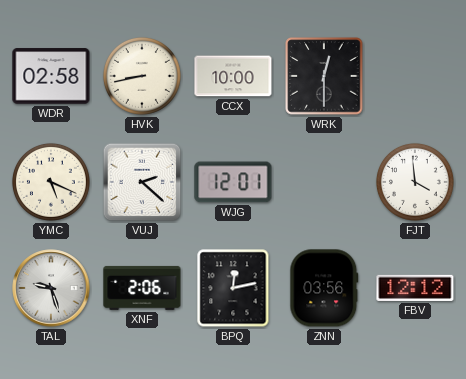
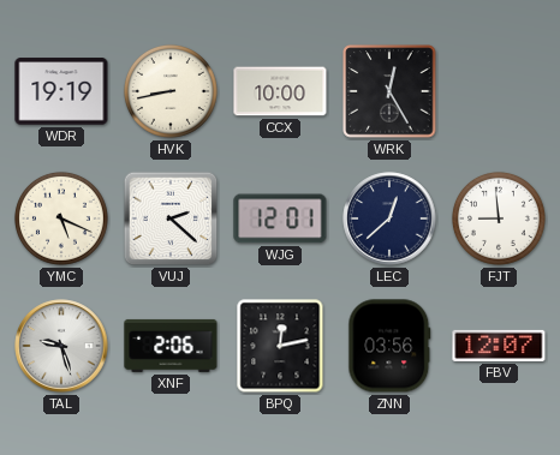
WDR: 02:58 -> 19:19
WRK: 12:30 -> 12:25
LEC: none -> 12:38
FJT: 3:59 -> 8:59
FBV: 12:12 -> 12:07
